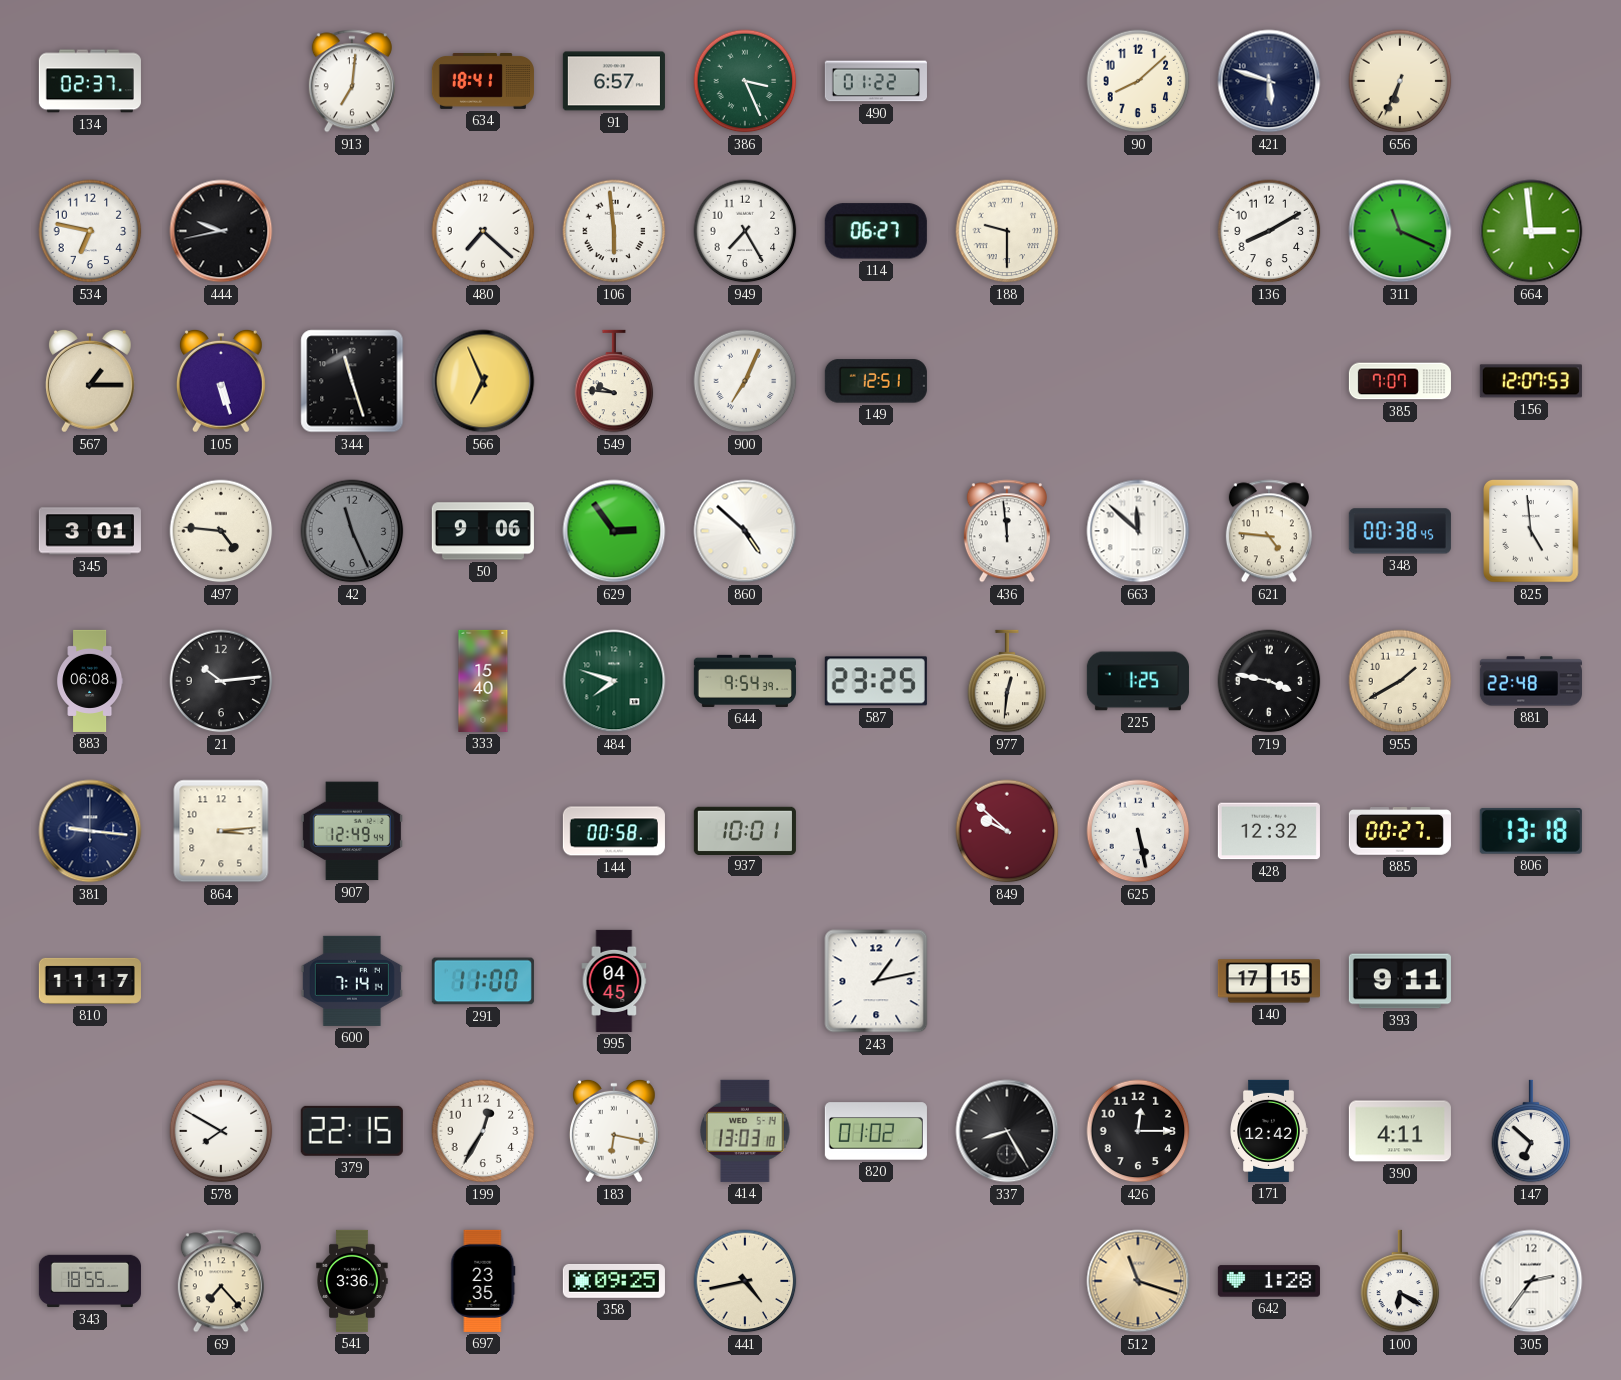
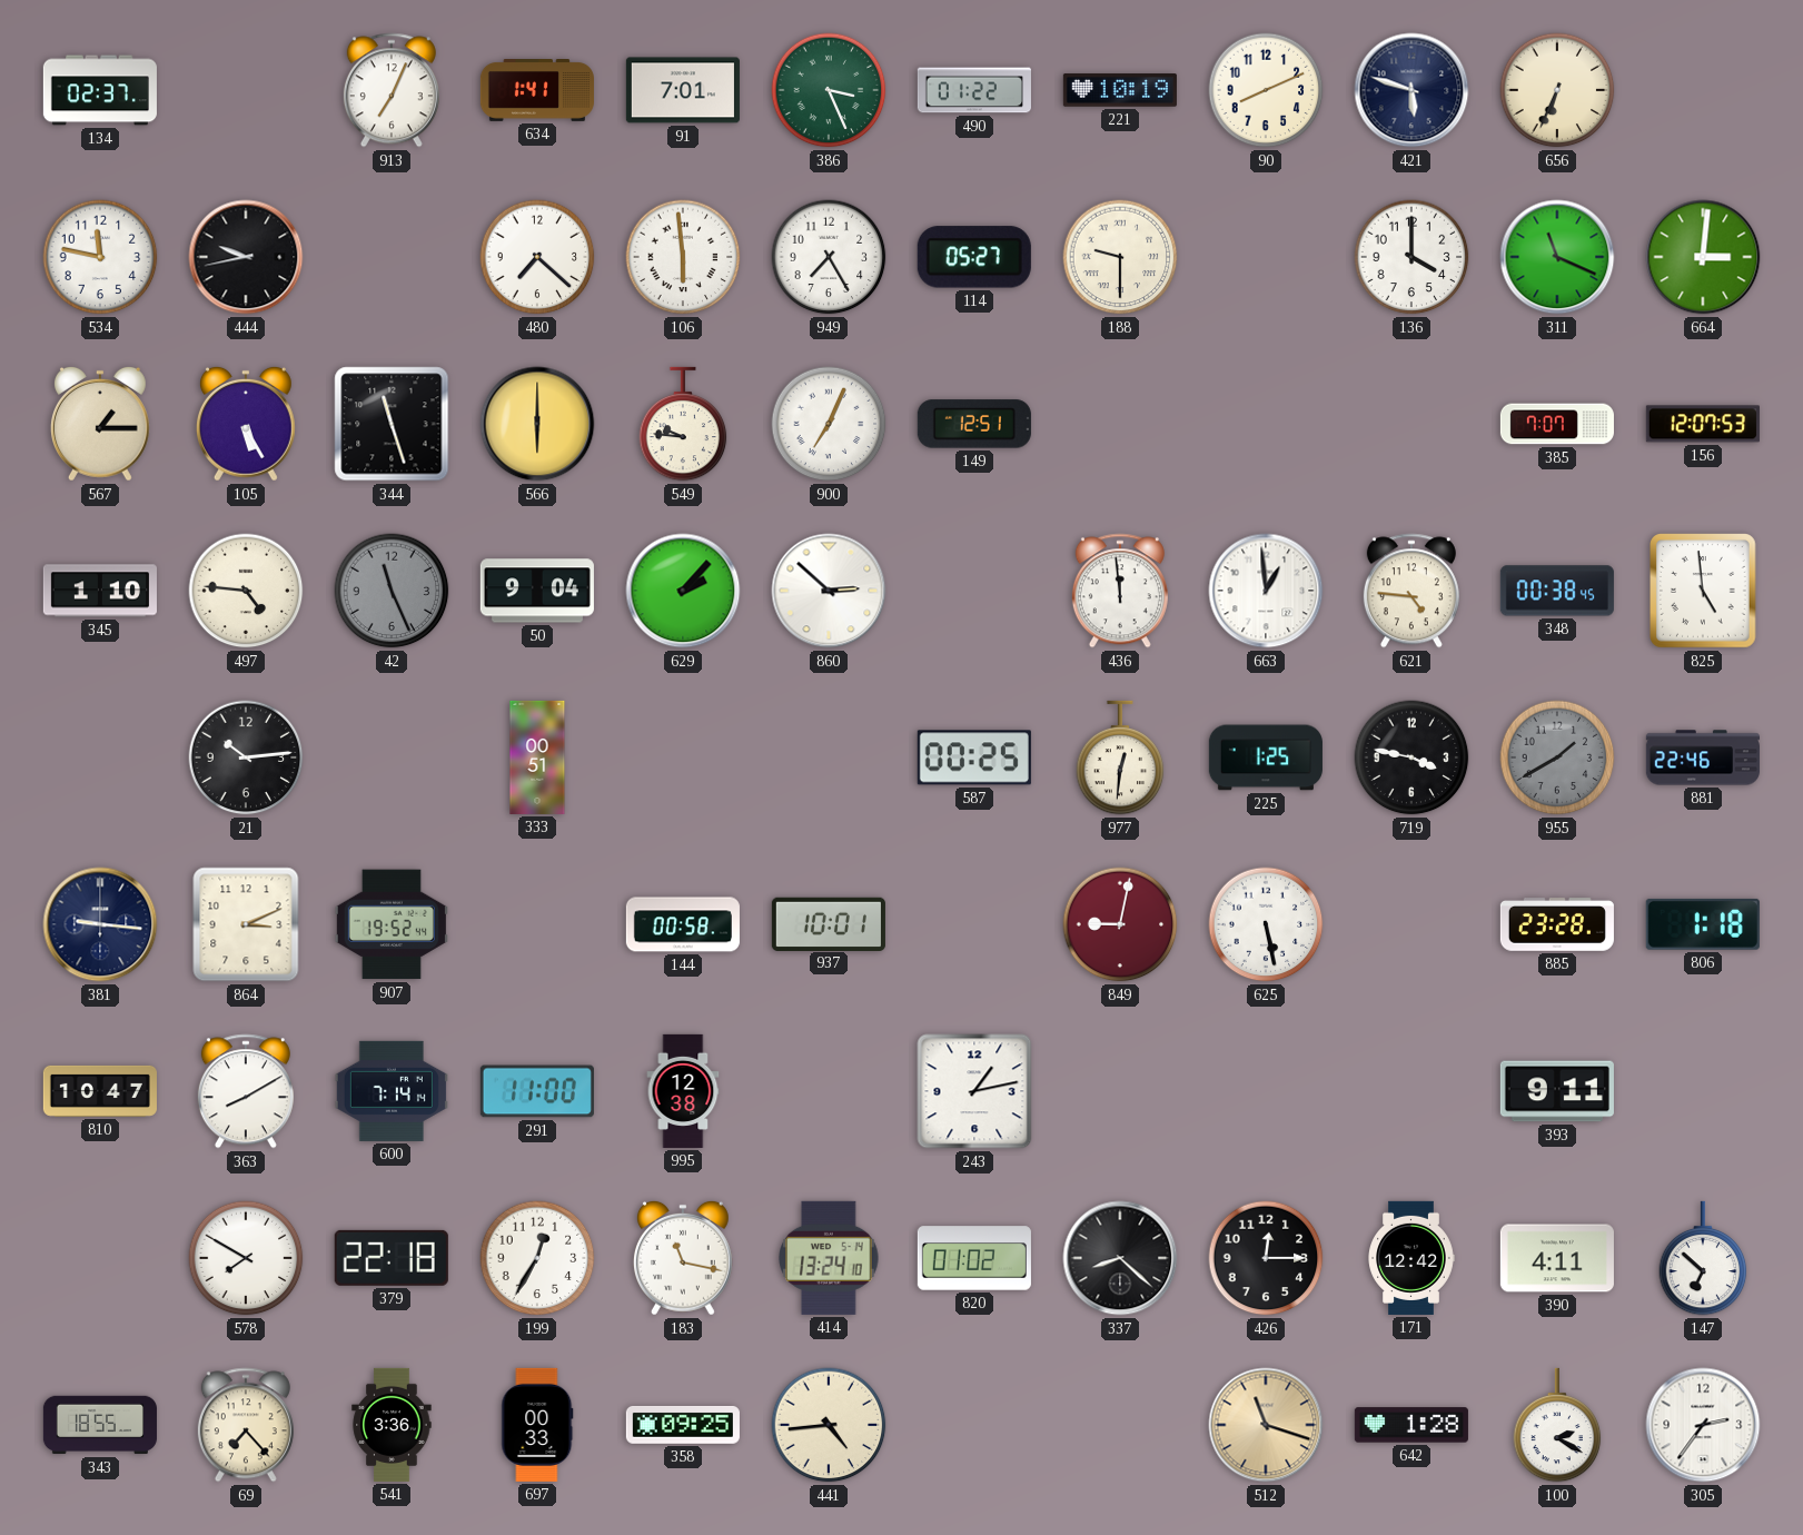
913: 7:01 -> 7:04
634: 18:41 -> 1:41
91: 6:57 -> 7:01
221: none -> 10:19
90: 8:08 -> 8:11
534: 6:47 -> 11:47
114: 06:27 -> 05:27
136: 8:10 -> 4:00
664: 2:59 -> 3:01
105: 5:27 -> 5:25
566: 6:56 -> 6:00
345: 3:01 -> 1:10
50: 9:06 -> 9:04
629: 2:54 -> 2:07
860: 4:52 -> 2:52
663: 11:52 -> 12:59
883: 06:08 -> none
333: 15:40 -> 00:51
484: 7:48 -> none
644: 9:54 -> none
587: 23:25 -> 00:25
955 dial: cream -> grey
881: 22:48 -> 22:46
864: 3:14 -> 3:11
907: 12:49 -> 19:52
849: 9:52 -> 9:02
428: 12:32 -> none
885: 00:27 -> 23:28
806: 13:18 -> 1:18
810: 11:17 -> 10:47
363: none -> 8:10
995: 04:45 -> 12:38
140: 17:15 -> none
379: 22:15 -> 22:18
183: 6:17 -> 11:17
414: 13:03 -> 13:24
337: 8:25 -> 8:22
697: 23:35 -> 00:33
441: 4:43 -> 4:44
100: 6:20 -> 2:20
